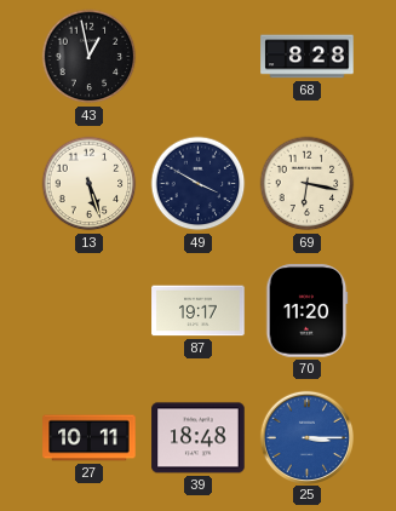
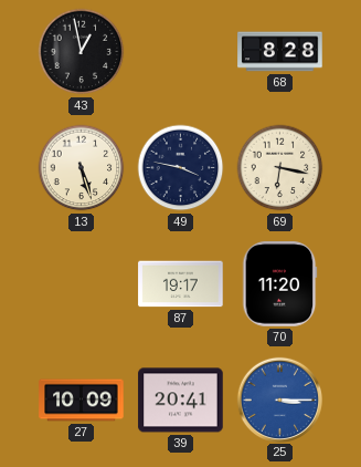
49: 3:50 -> 3:47
27: 10:11 -> 10:09
39: 18:48 -> 20:41
